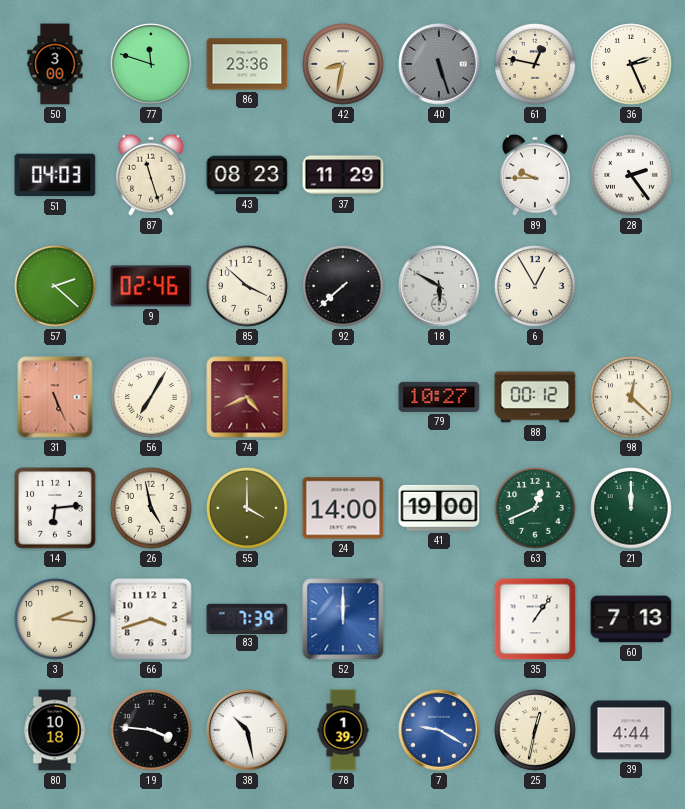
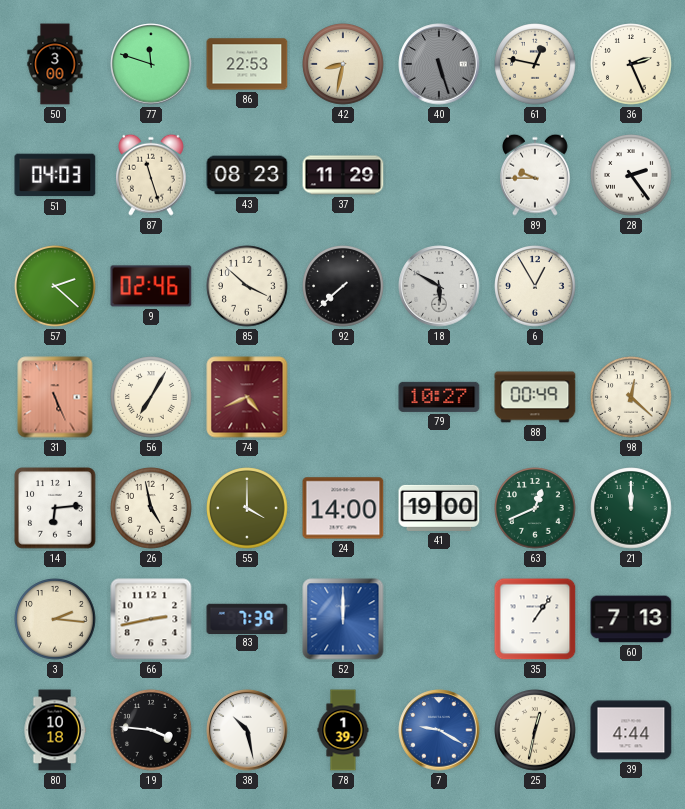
86: 23:36 -> 22:53
88: 00:12 -> 00:49
66: 3:42 -> 2:43
